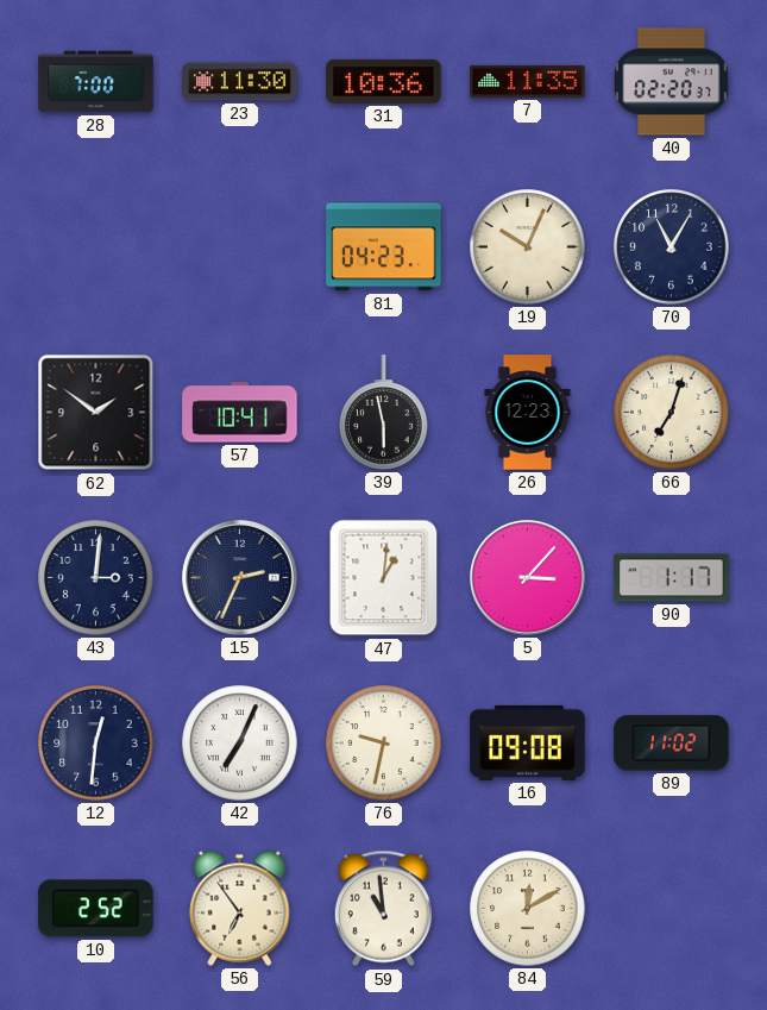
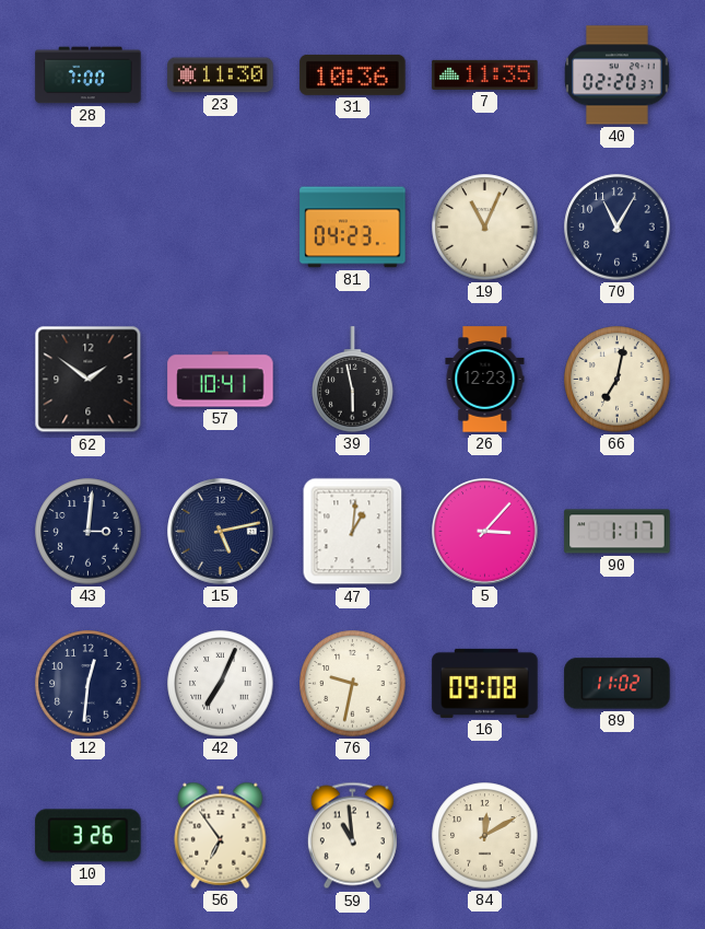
19: 10:04 -> 11:04
66: 7:03 -> 7:02
15: 2:34 -> 5:13
10: 2:52 -> 3:26
